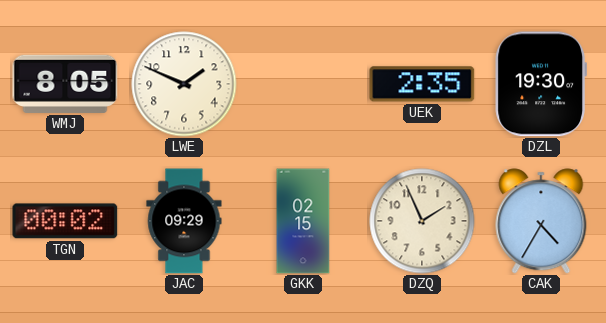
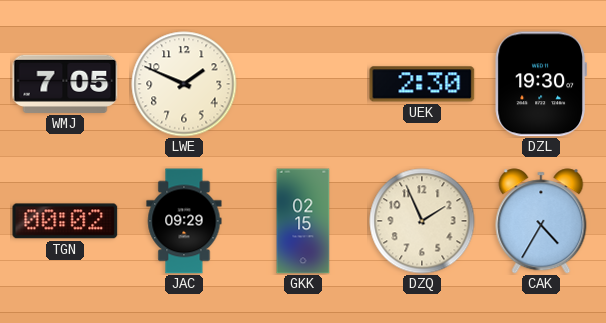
WMJ: 8:05 -> 7:05
UEK: 2:35 -> 2:30
